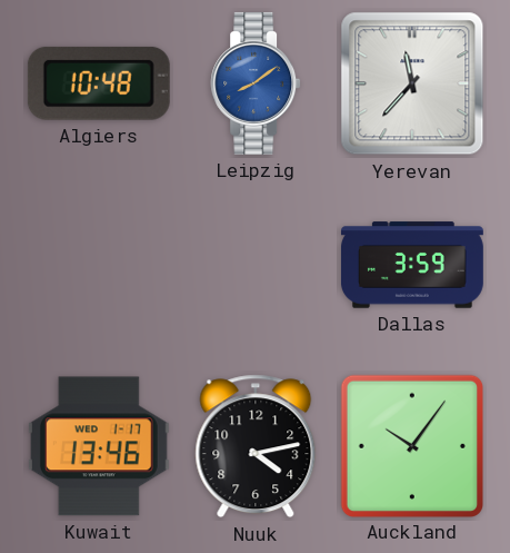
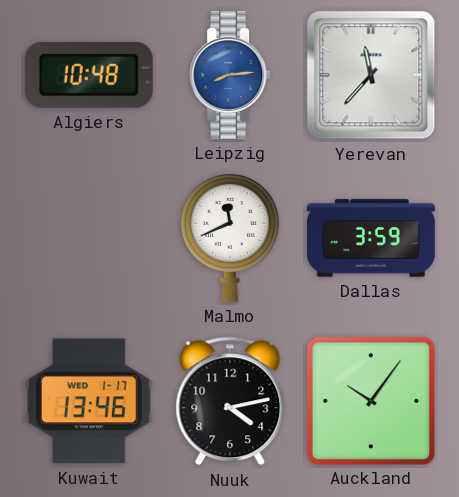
Leipzig: 8:09 -> 8:14
Malmo: none -> 11:41
